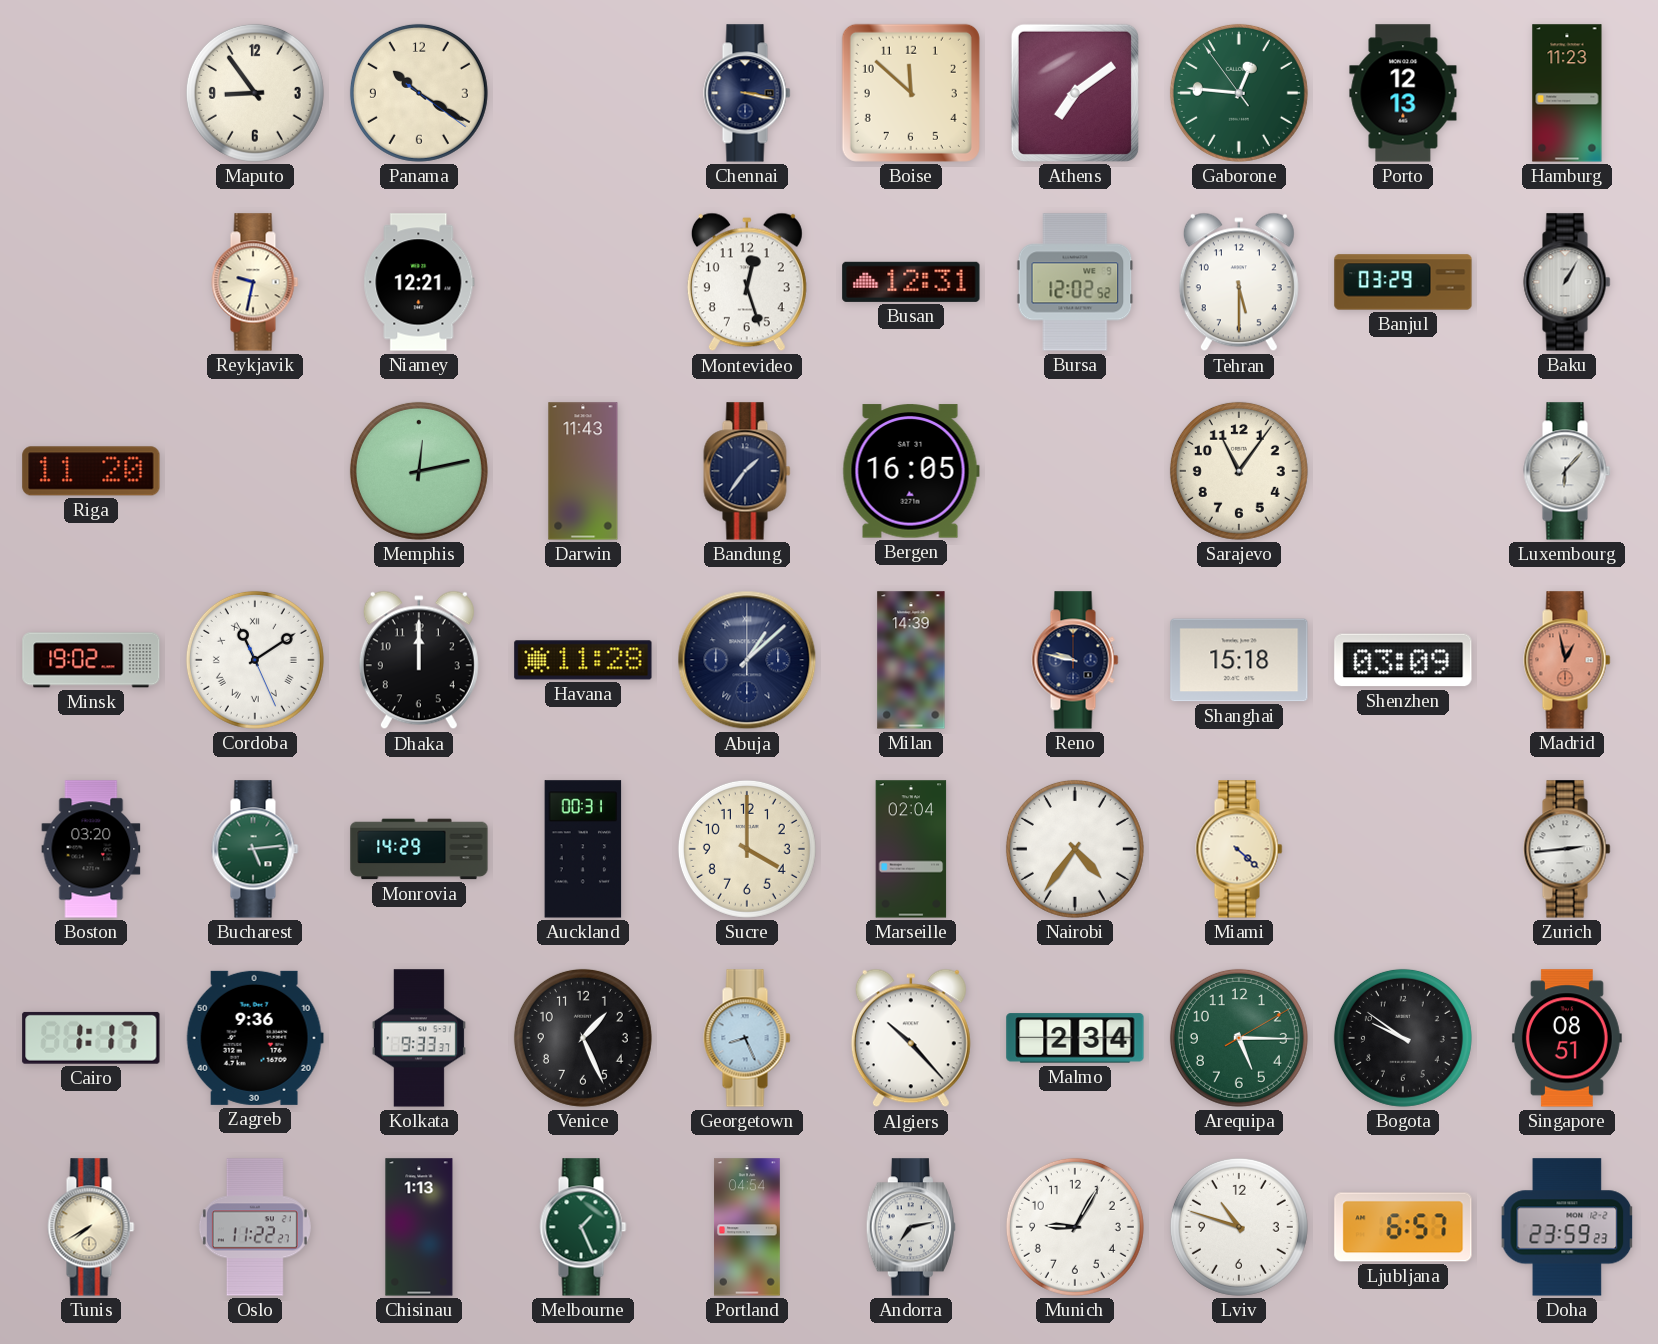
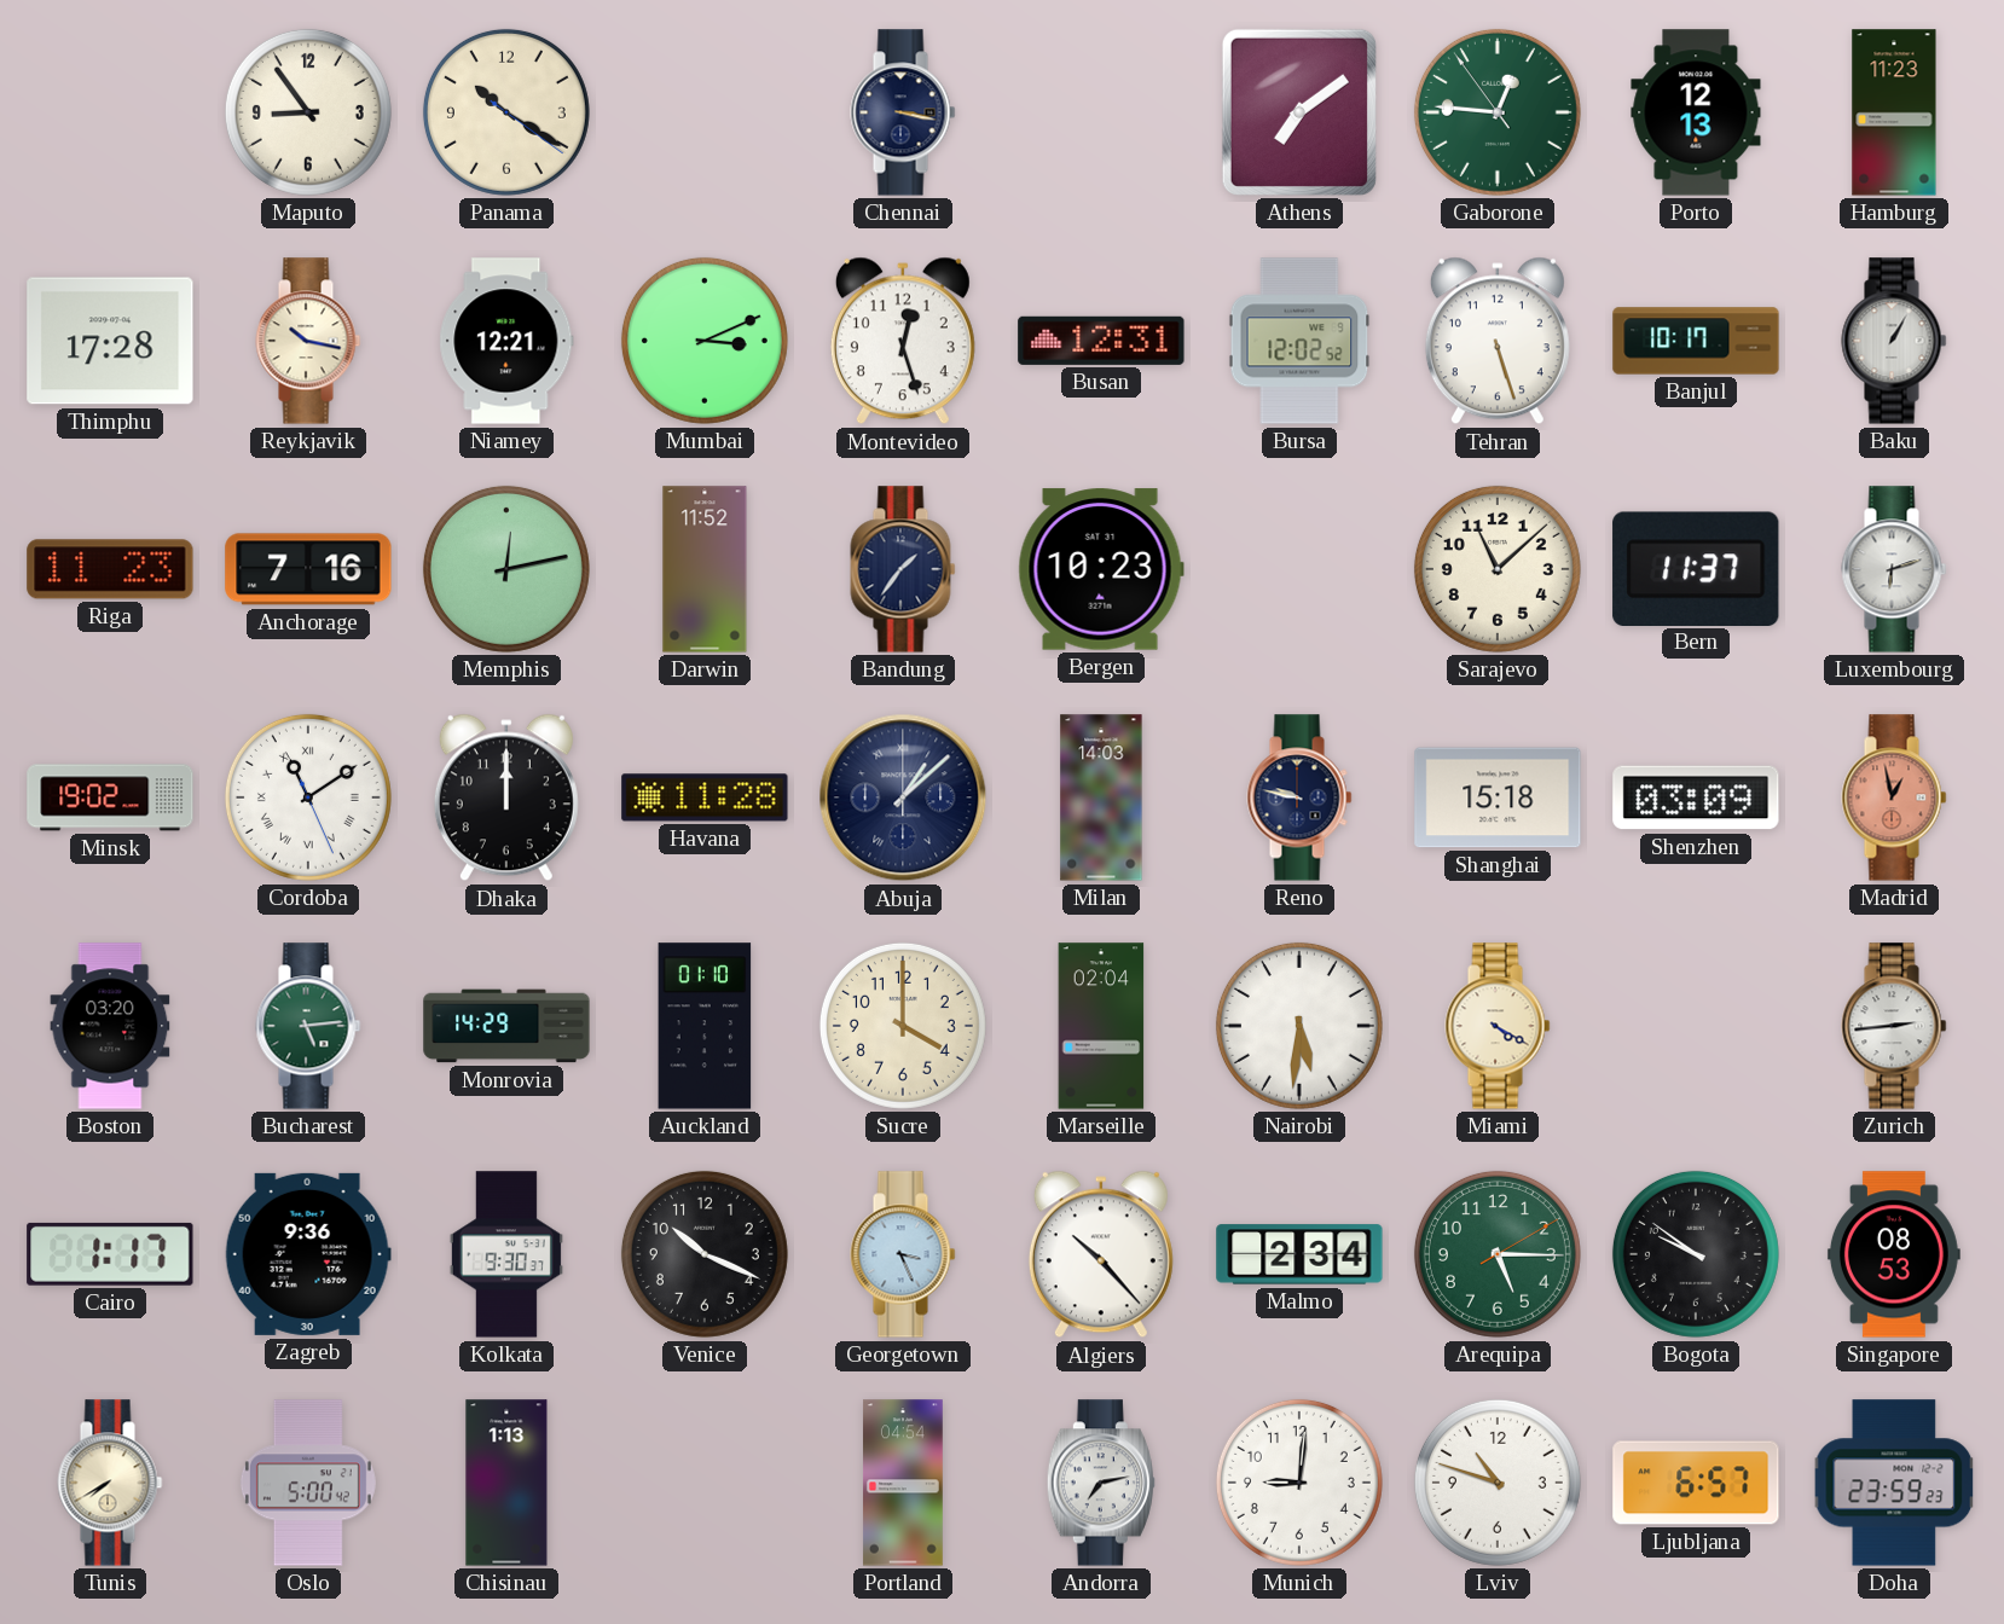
Boise: 11:52 -> none
Thimphu: none -> 17:28
Reykjavik: 9:32 -> 10:17
Mumbai: none -> 3:11
Tehran: 5:30 -> 5:27
Banjul: 03:29 -> 10:17
Riga: 11:20 -> 11:23
Anchorage: none -> 7:16
Darwin: 11:43 -> 11:52
Bergen: 16:05 -> 10:23
Sarajevo: 11:06 -> 11:08
Bern: none -> 11:37
Luxembourg: 6:07 -> 6:12
Milan: 14:39 -> 14:03
Auckland: 00:31 -> 01:10
Nairobi: 4:36 -> 5:31
Miami: 4:22 -> 4:20
Kolkata: 9:33 -> 9:30
Venice: 1:26 -> 10:19
Georgetown: 8:26 -> 3:26
Singapore: 08:51 -> 08:53
Oslo: 11:22 -> 5:00
Melbourne: 1:26 -> none
Munich: 9:05 -> 9:01
